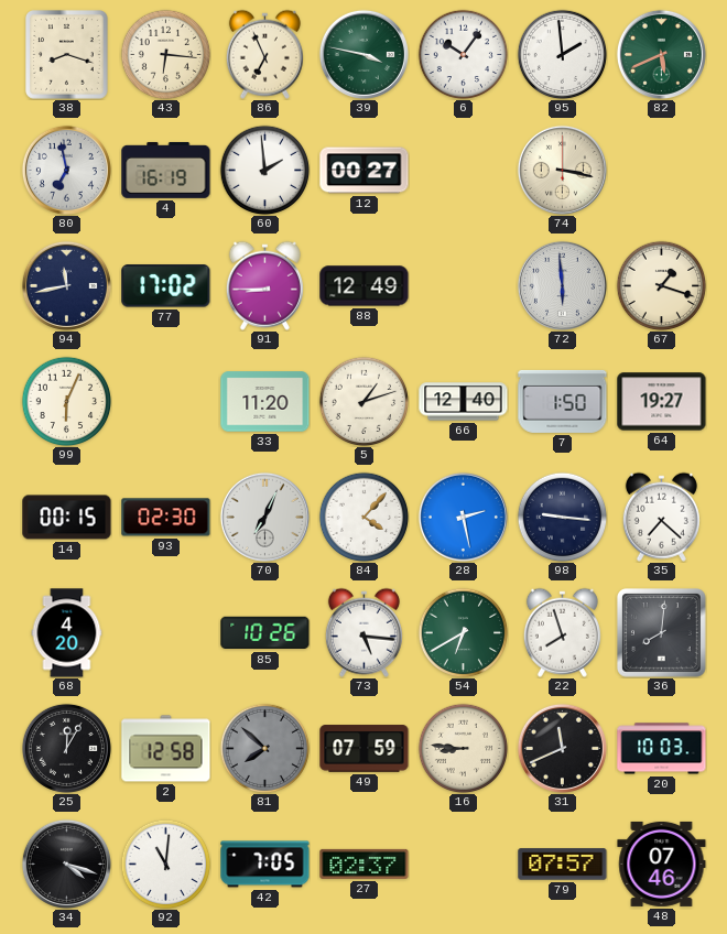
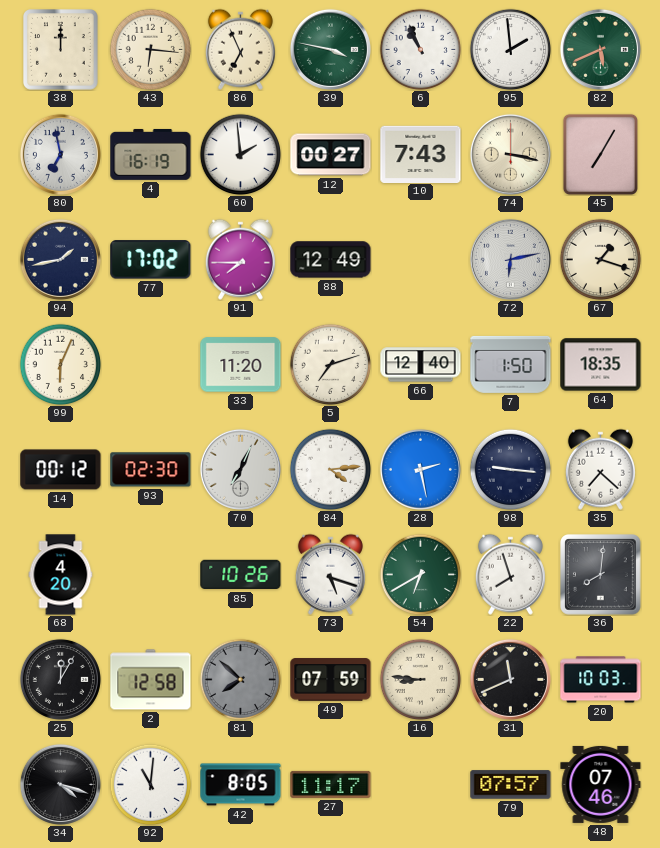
38: 8:18 -> 12:00
6: 10:06 -> 10:56
10: none -> 7:43
45: none -> 7:05
94: 11:43 -> 1:43
91: 8:45 -> 7:45
72: 5:59 -> 6:13
5: 1:12 -> 7:12
64: 19:27 -> 18:35
14: 00:15 -> 00:12
84: 4:07 -> 4:14
73: 5:16 -> 5:18
42: 7:05 -> 8:05
27: 02:37 -> 11:17
